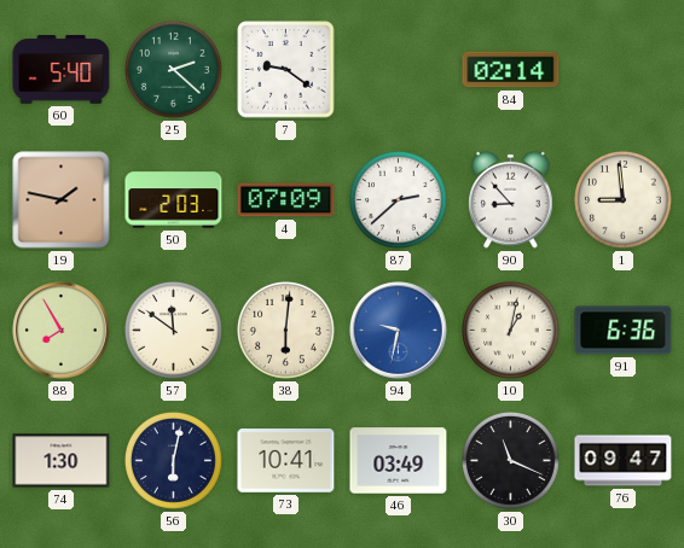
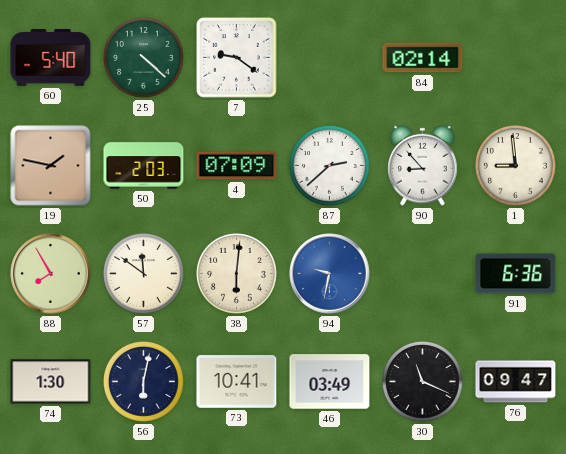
25: 2:22 -> 4:22
10: 1:02 -> none
